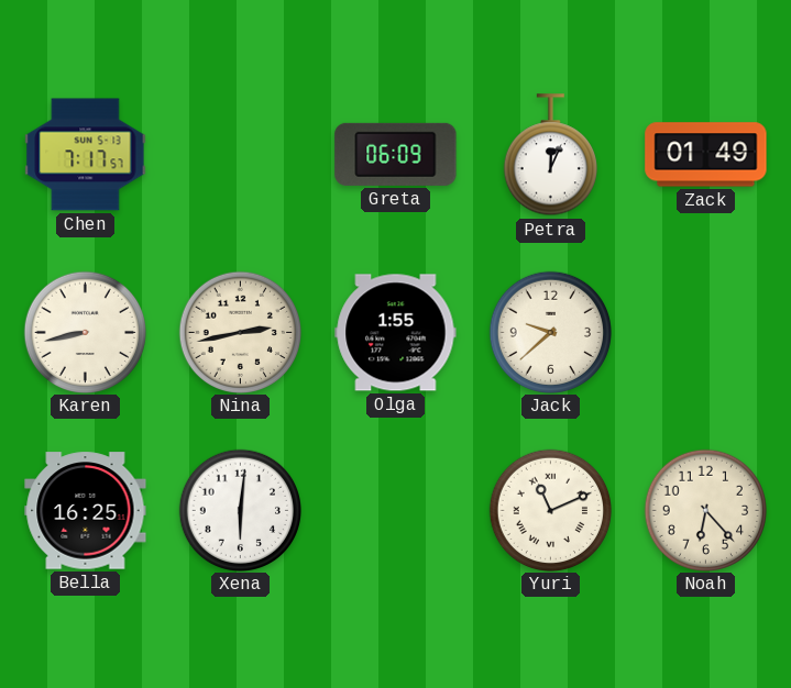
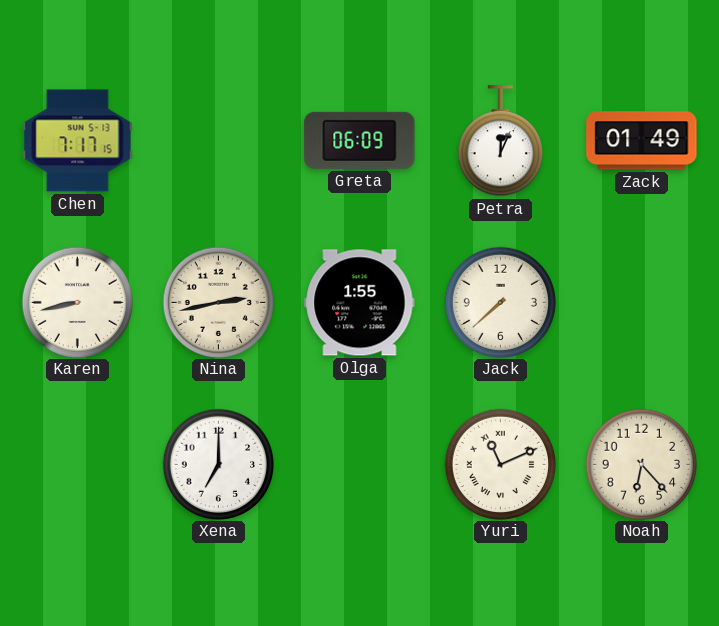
Chen: 7:17:57 -> 7:17:15
Jack: 9:38 -> 7:38
Bella: 16:25 -> none
Xena: 6:01 -> 7:00
